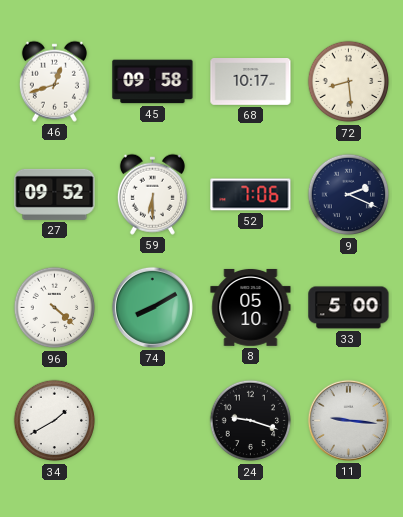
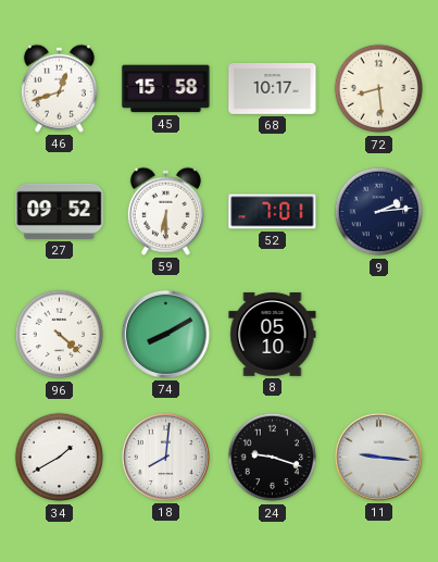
45: 09:58 -> 15:58
52: 7:06 -> 7:01
9: 2:19 -> 2:14
33: 5:00 -> none
18: none -> 8:01
